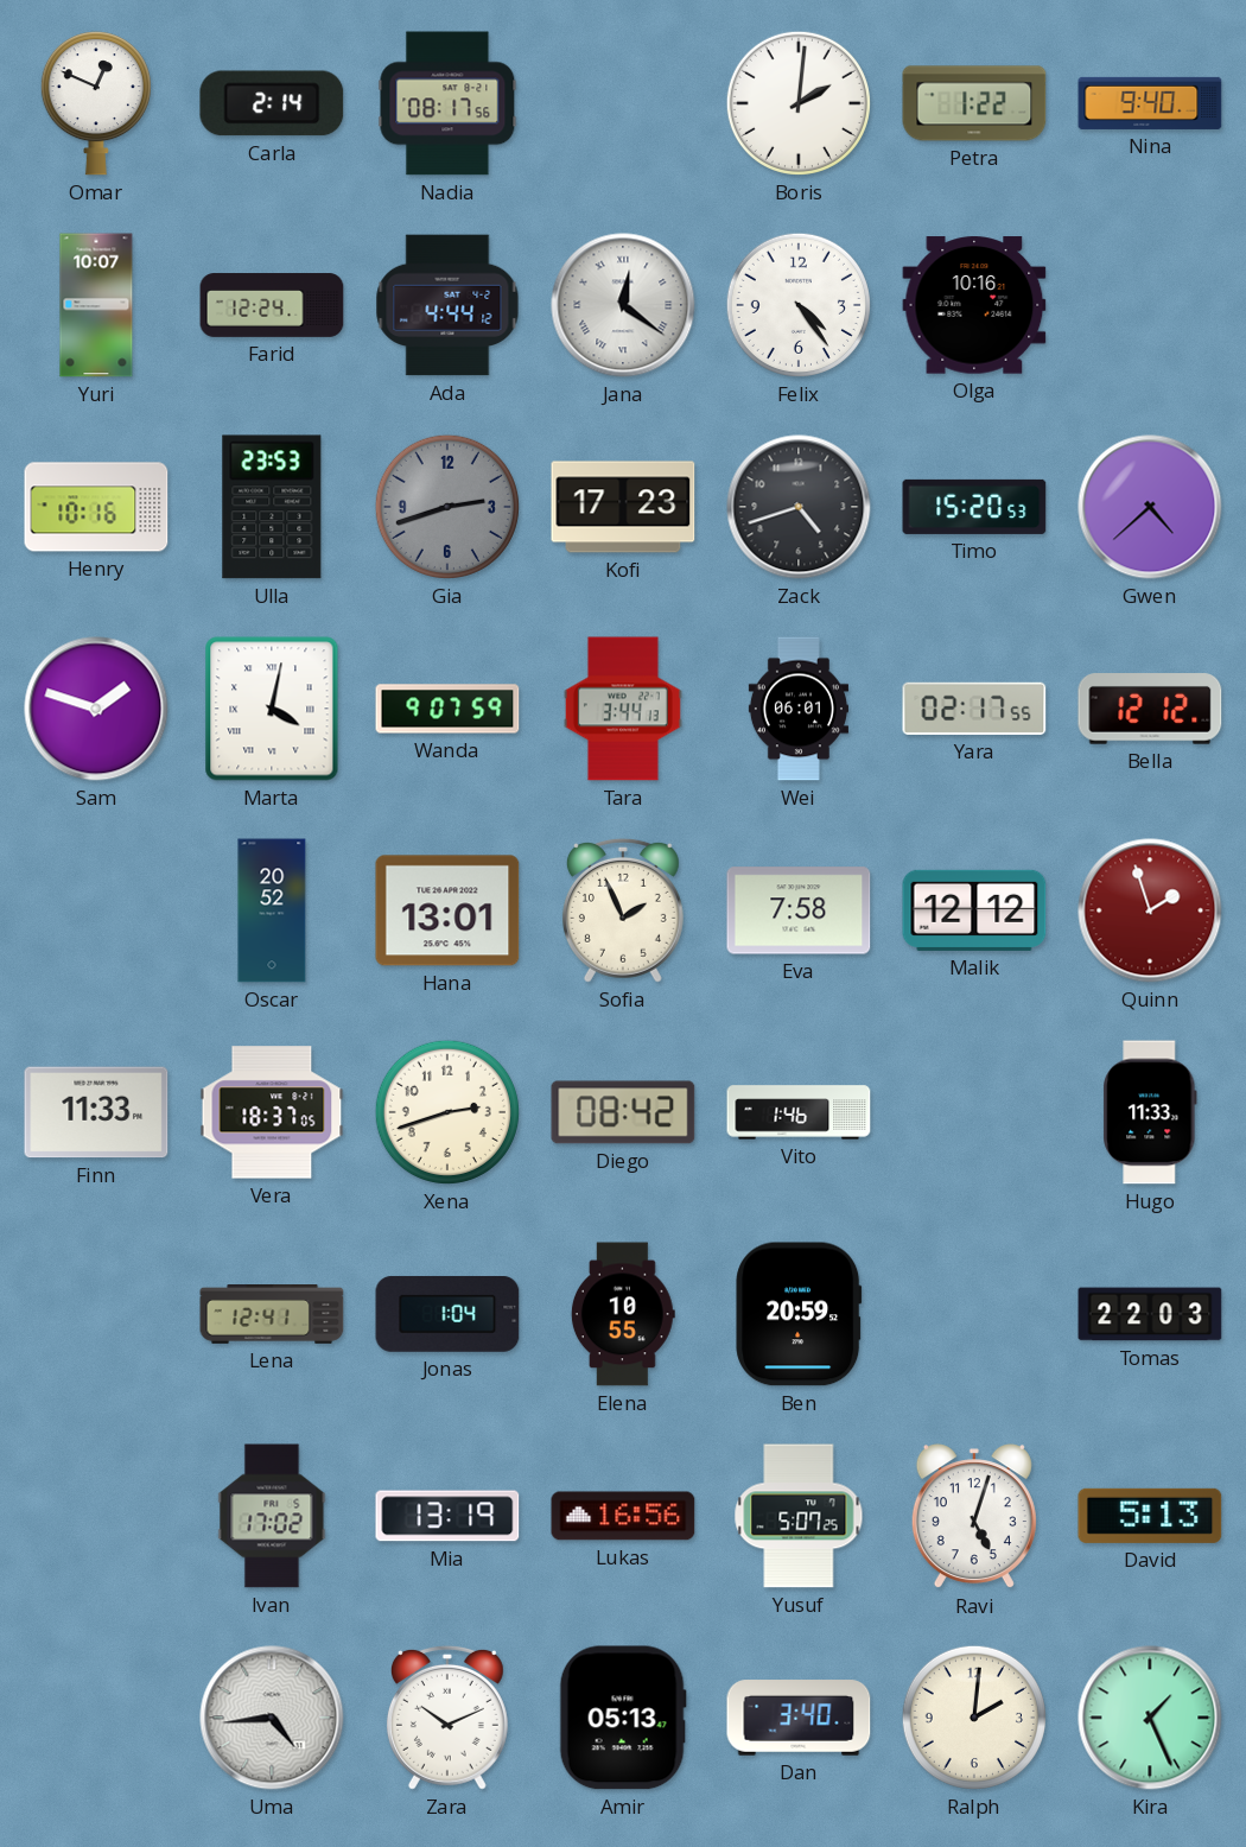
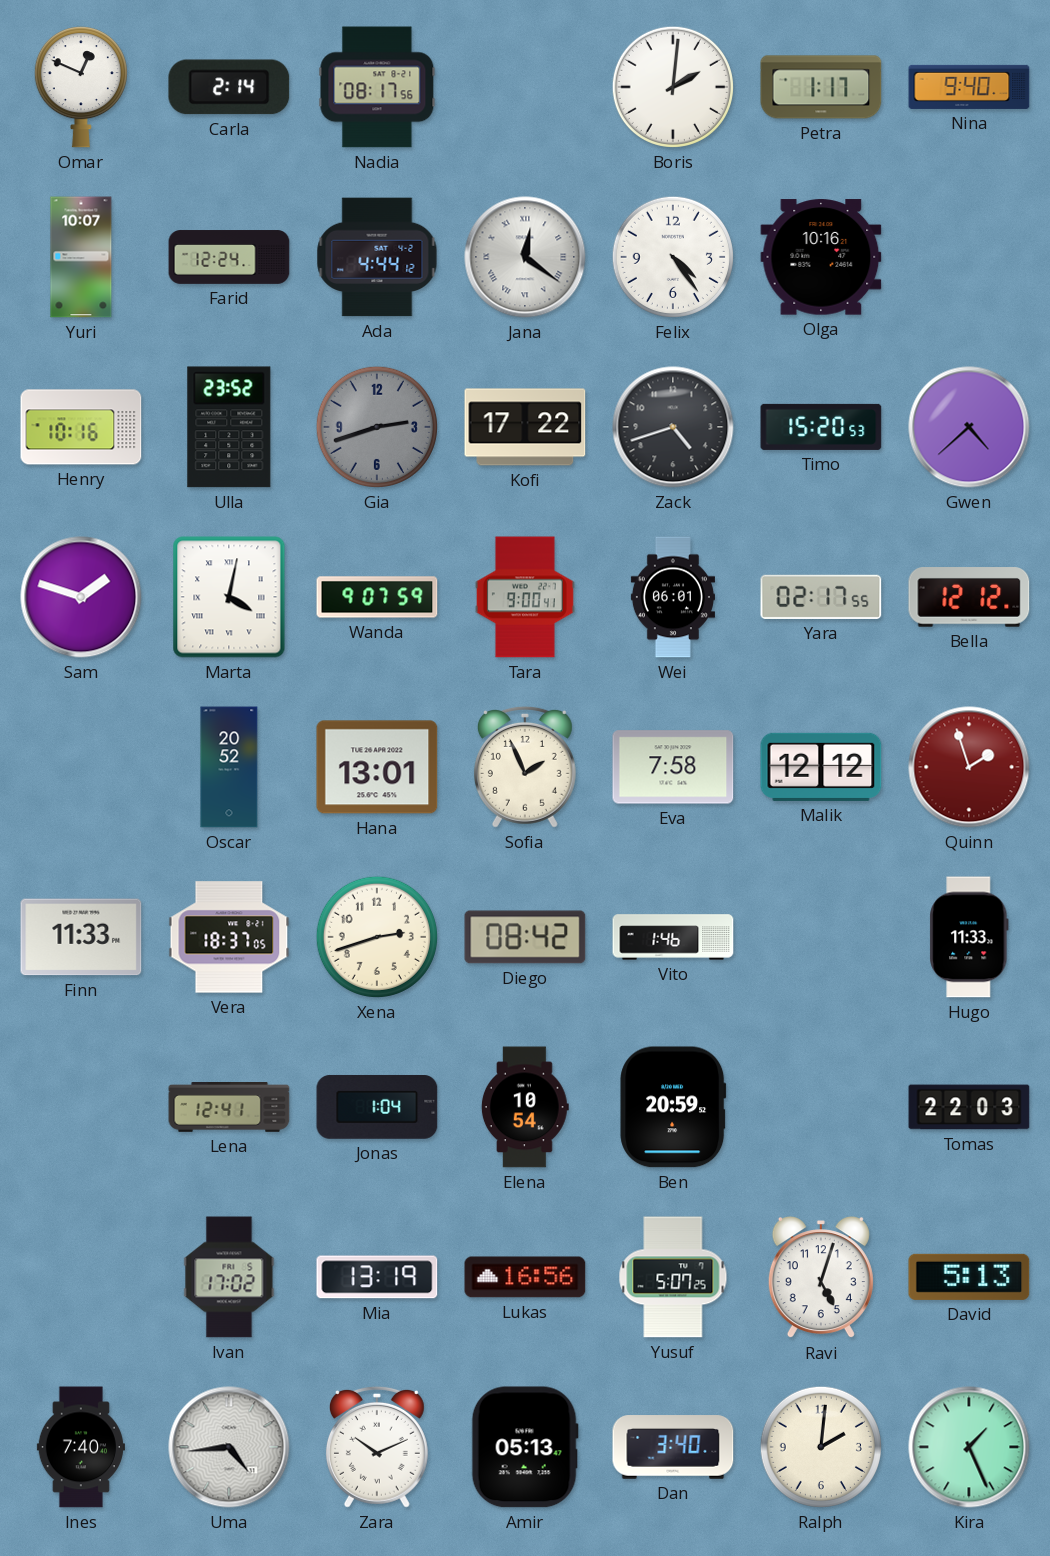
Petra: 1:22 -> 1:17
Ulla: 23:53 -> 23:52
Kofi: 17:23 -> 17:22
Tara: 3:44 -> 9:00
Elena: 10:55 -> 10:54
Ines: none -> 7:40
